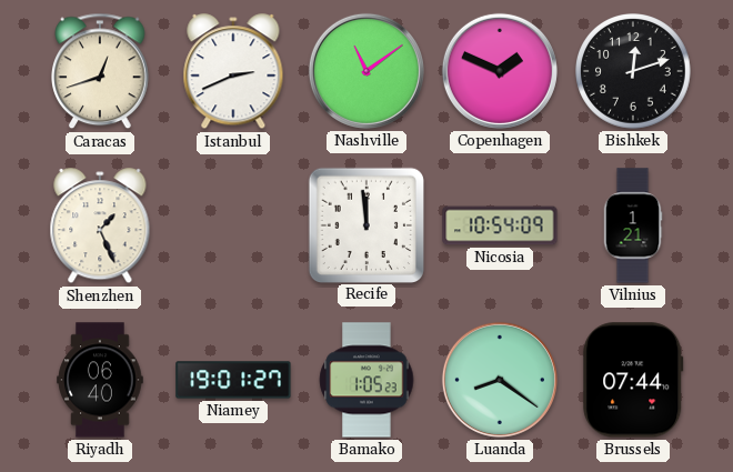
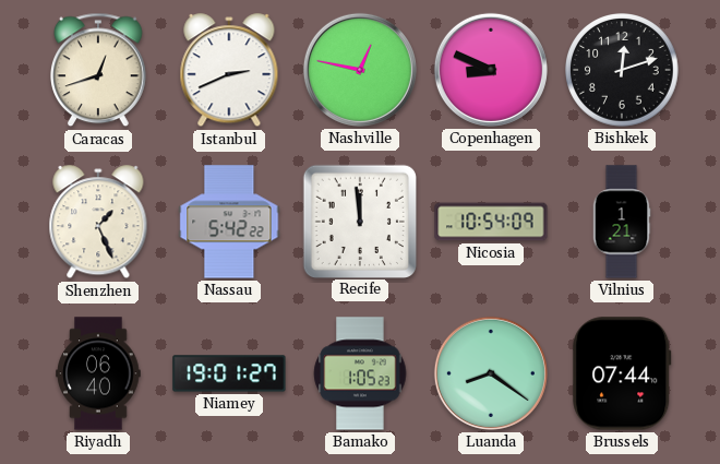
Nashville: 11:09 -> 12:47
Copenhagen: 1:49 -> 8:49
Nassau: none -> 5:42
